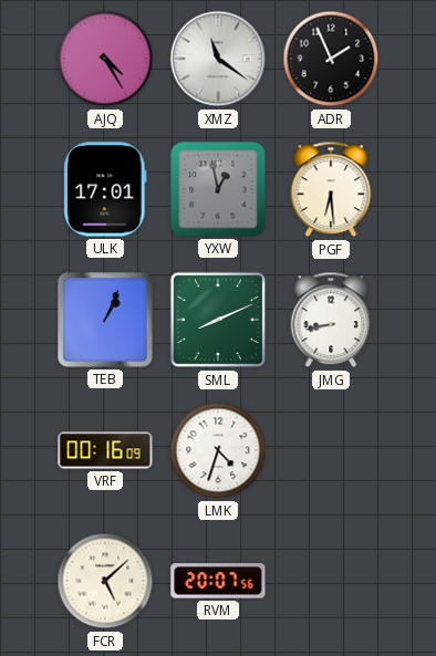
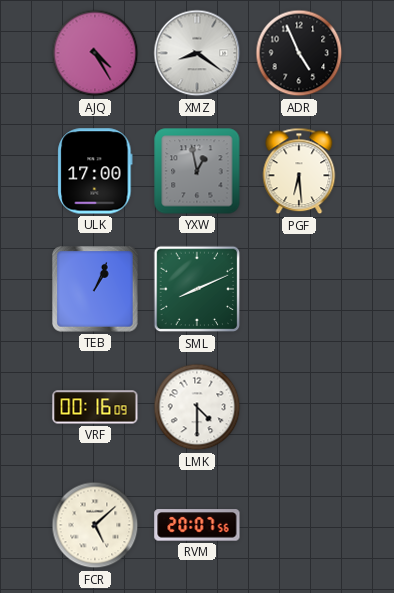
XMZ: 11:21 -> 8:21
ADR: 1:56 -> 4:56
ULK: 17:01 -> 17:00
JMG: 8:43 -> none
LMK: 4:33 -> 4:30
